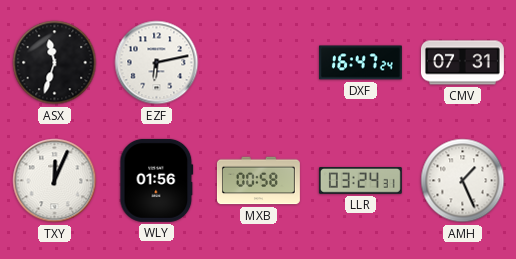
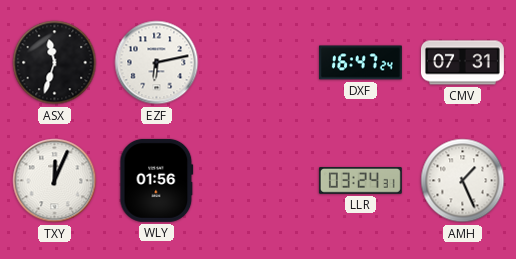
MXB: 00:58 -> none
